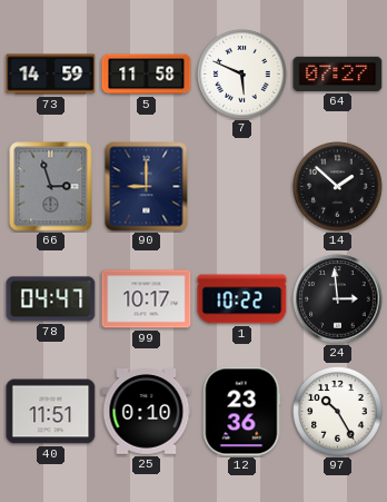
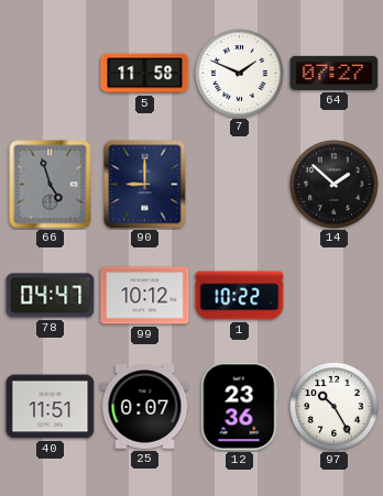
73: 14:59 -> none
7: 5:49 -> 1:49
66: 2:57 -> 4:57
99: 10:17 -> 10:12
24: 2:59 -> none
25: 0:10 -> 0:07
